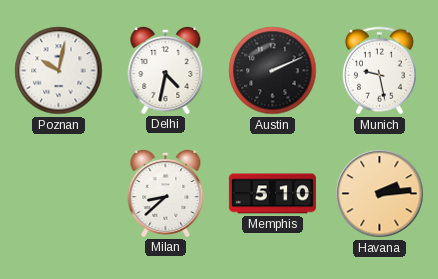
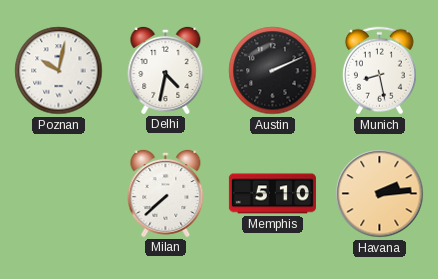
Munich: 9:28 -> 8:28
Milan: 8:38 -> 7:38
